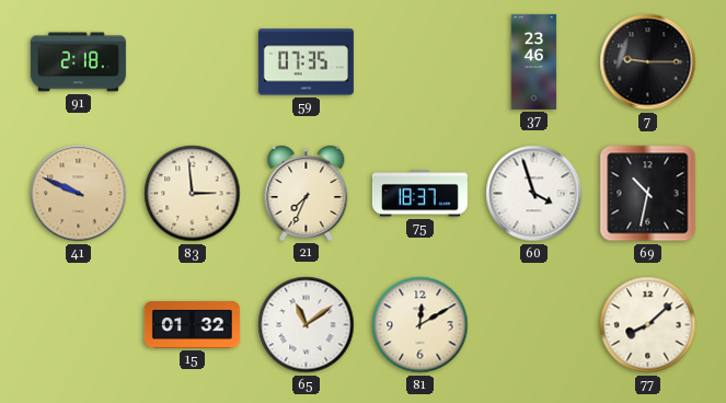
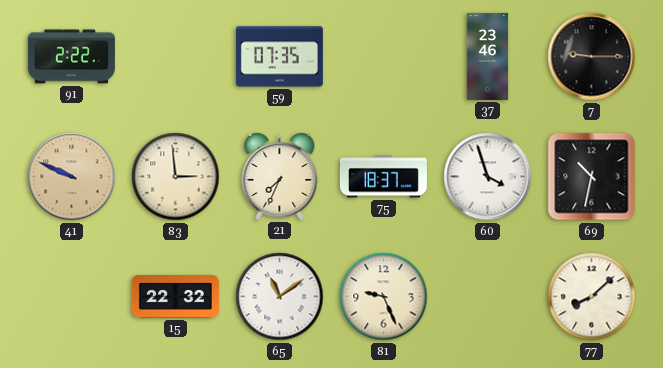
91: 2:18 -> 2:22
15: 01:32 -> 22:32
81: 12:10 -> 9:26
